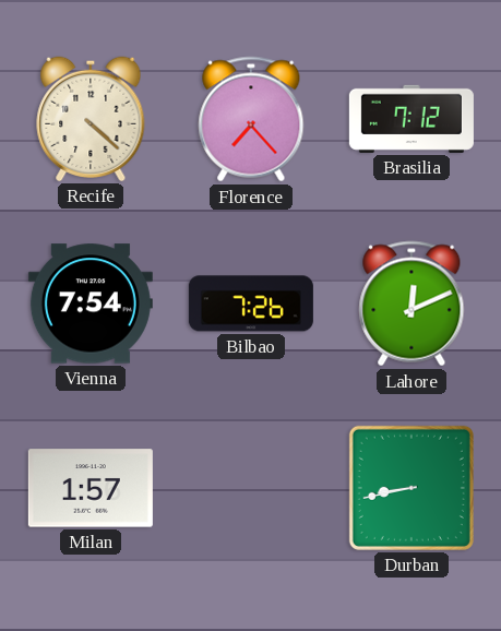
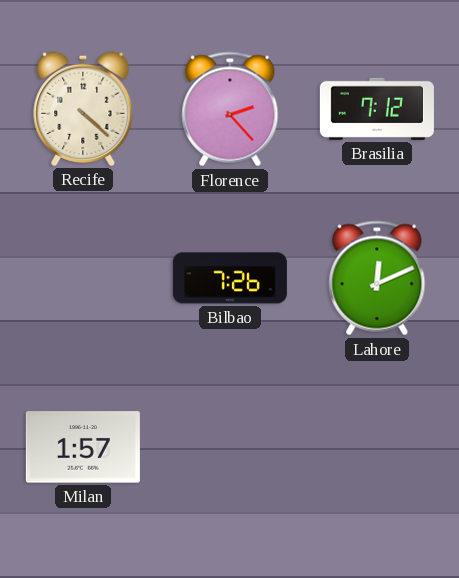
Florence: 7:23 -> 2:23
Vienna: 7:54 -> none
Durban: 8:43 -> none
